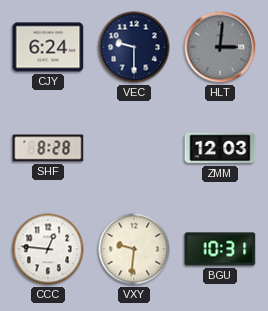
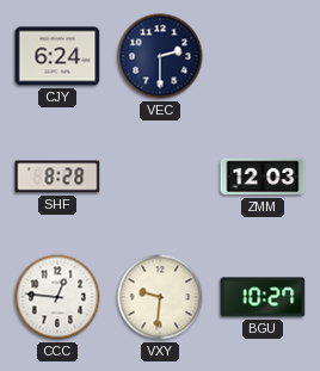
VEC: 9:30 -> 2:30
HLT: 3:01 -> none
BGU: 10:31 -> 10:27
